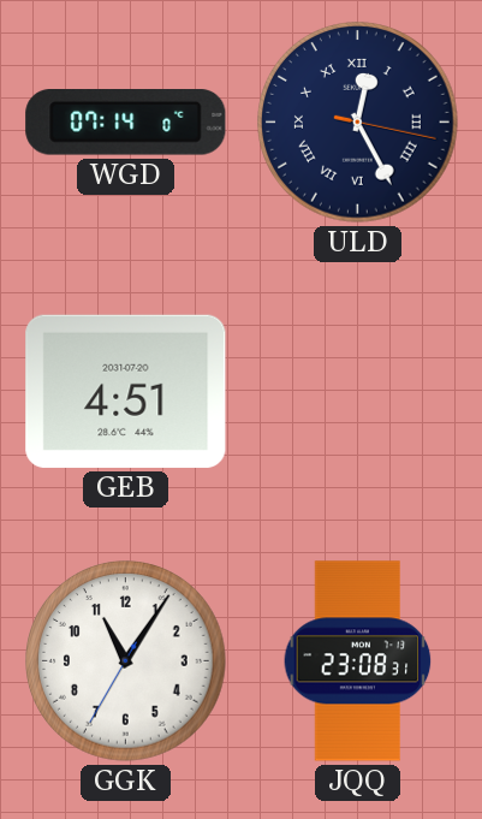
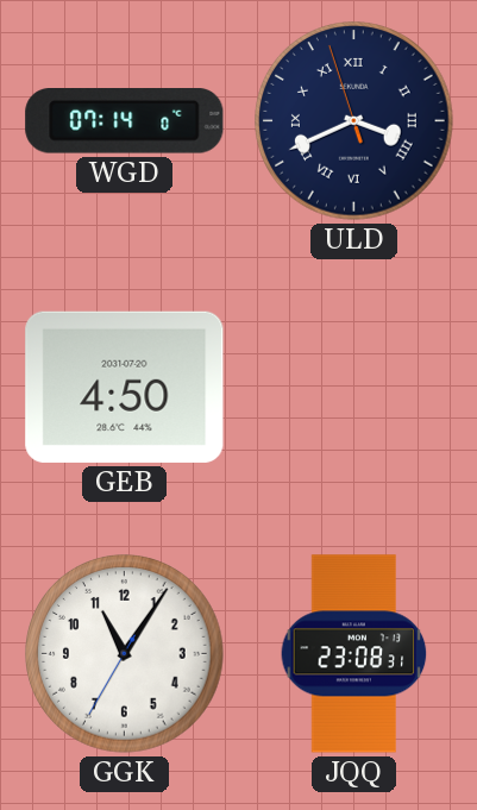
ULD: 12:25 -> 3:40
GEB: 4:51 -> 4:50
